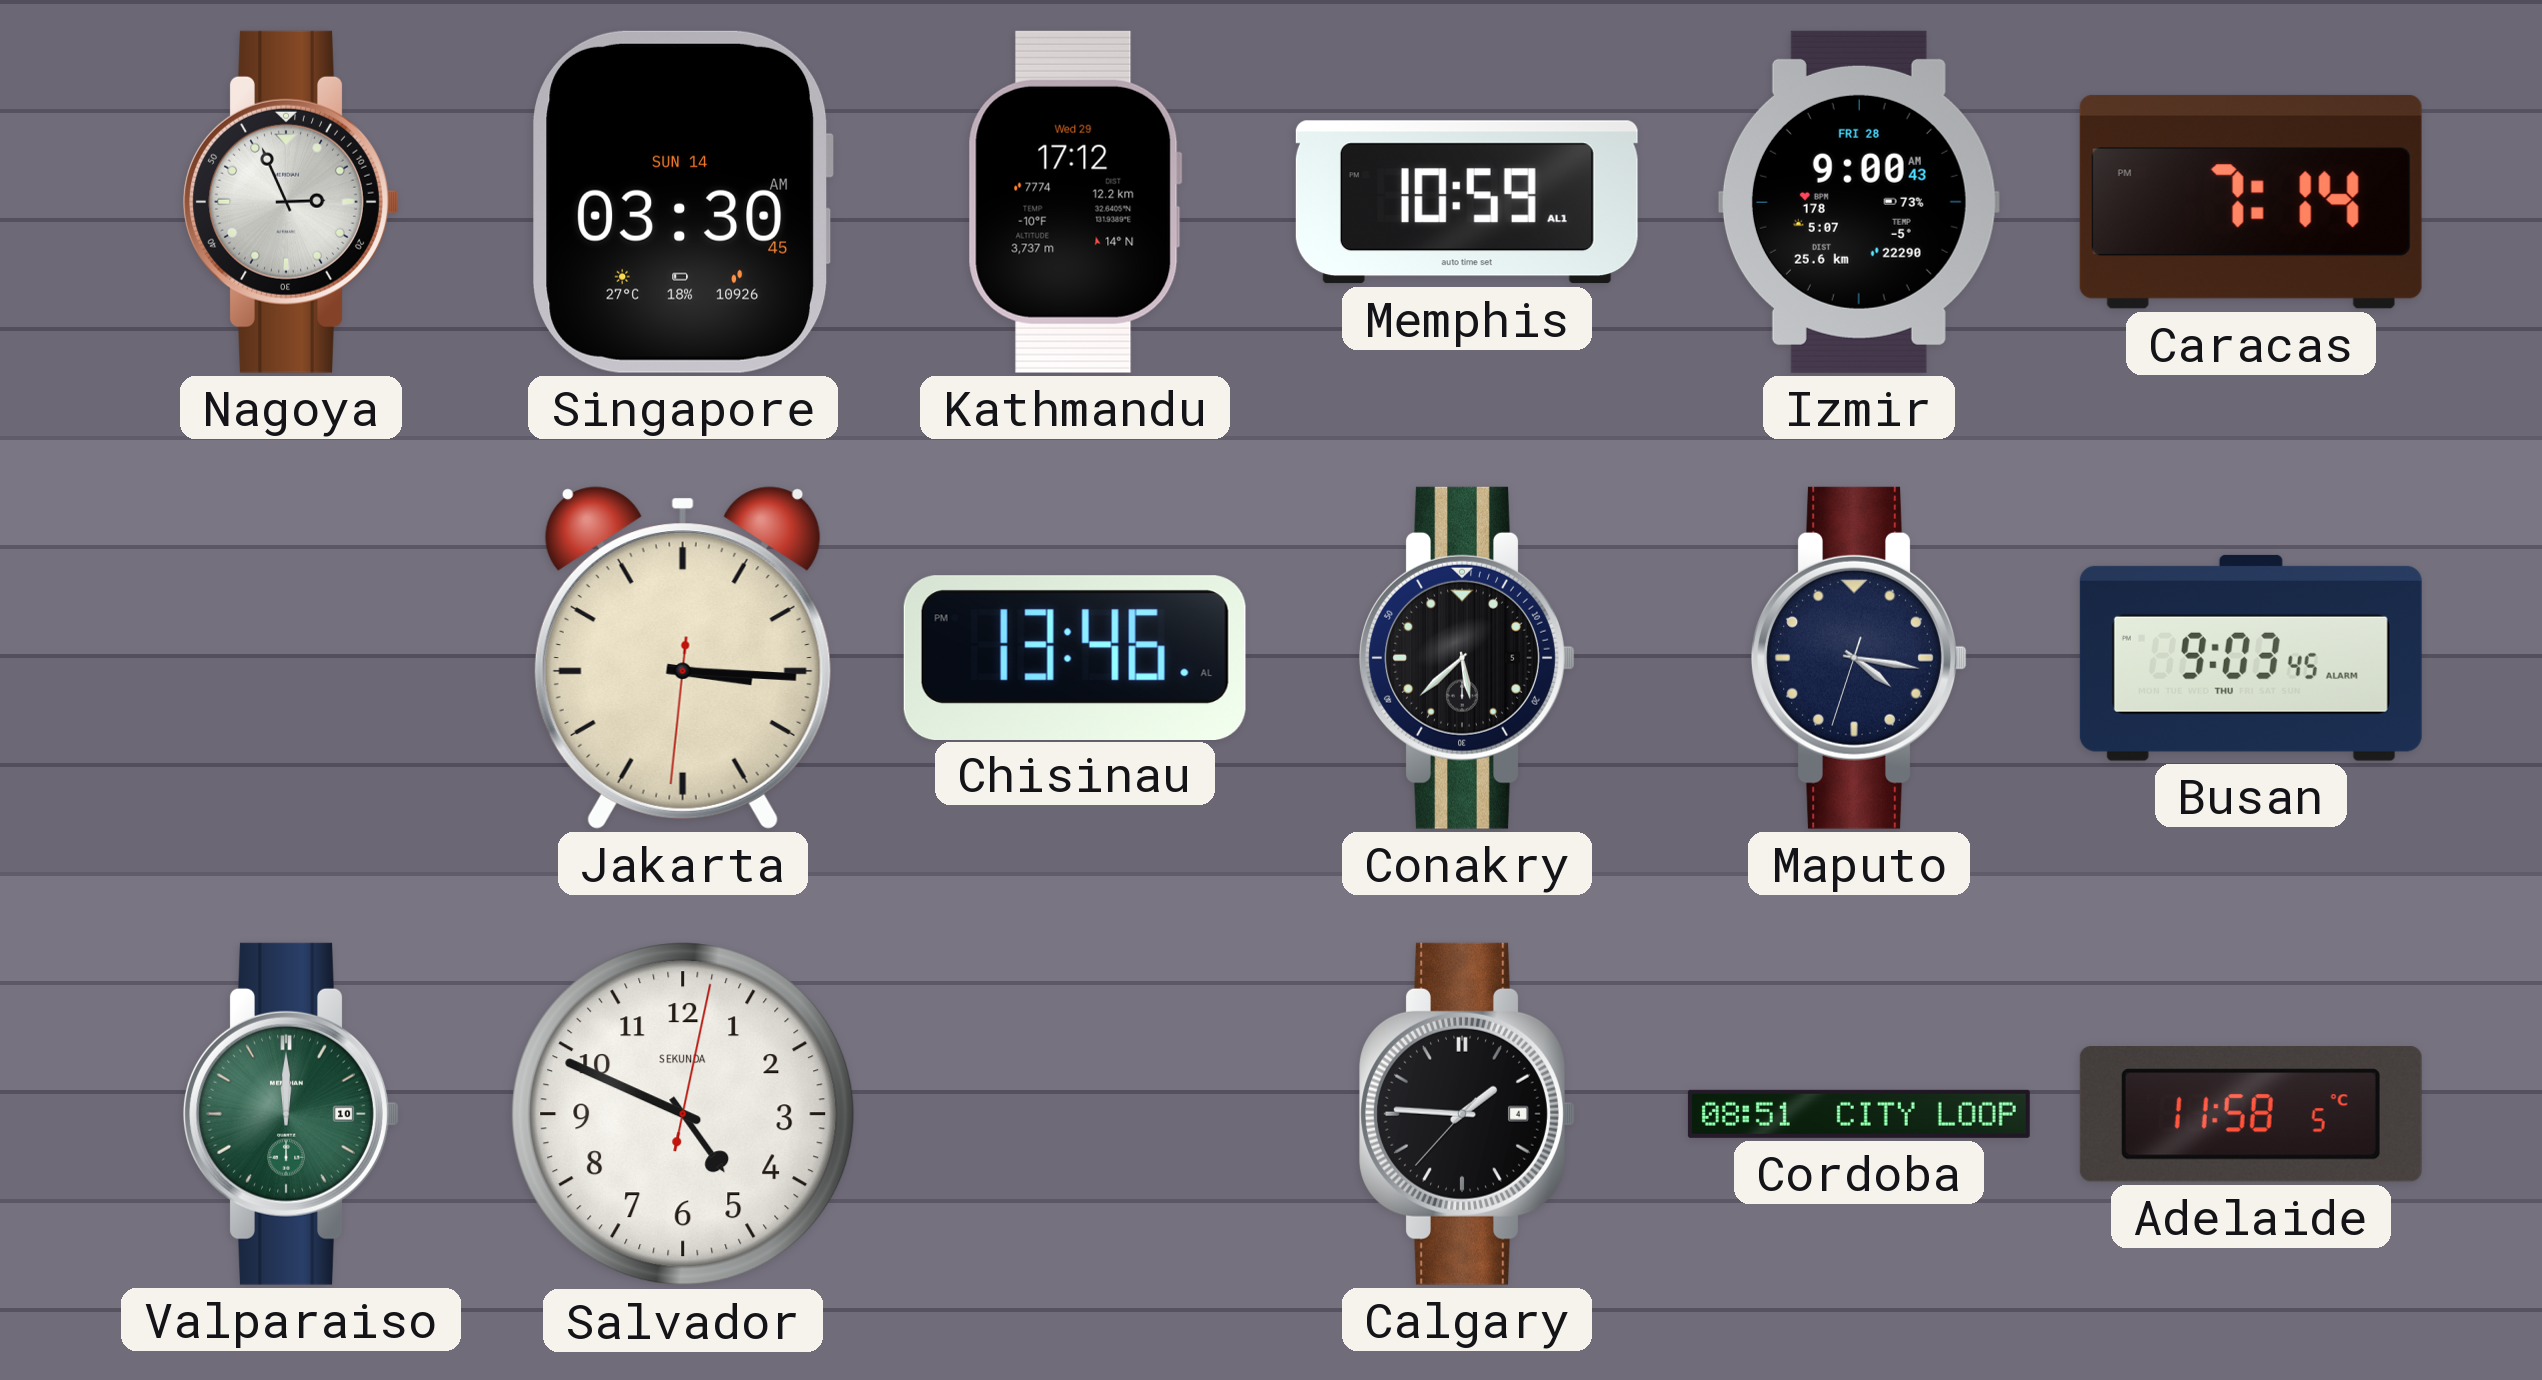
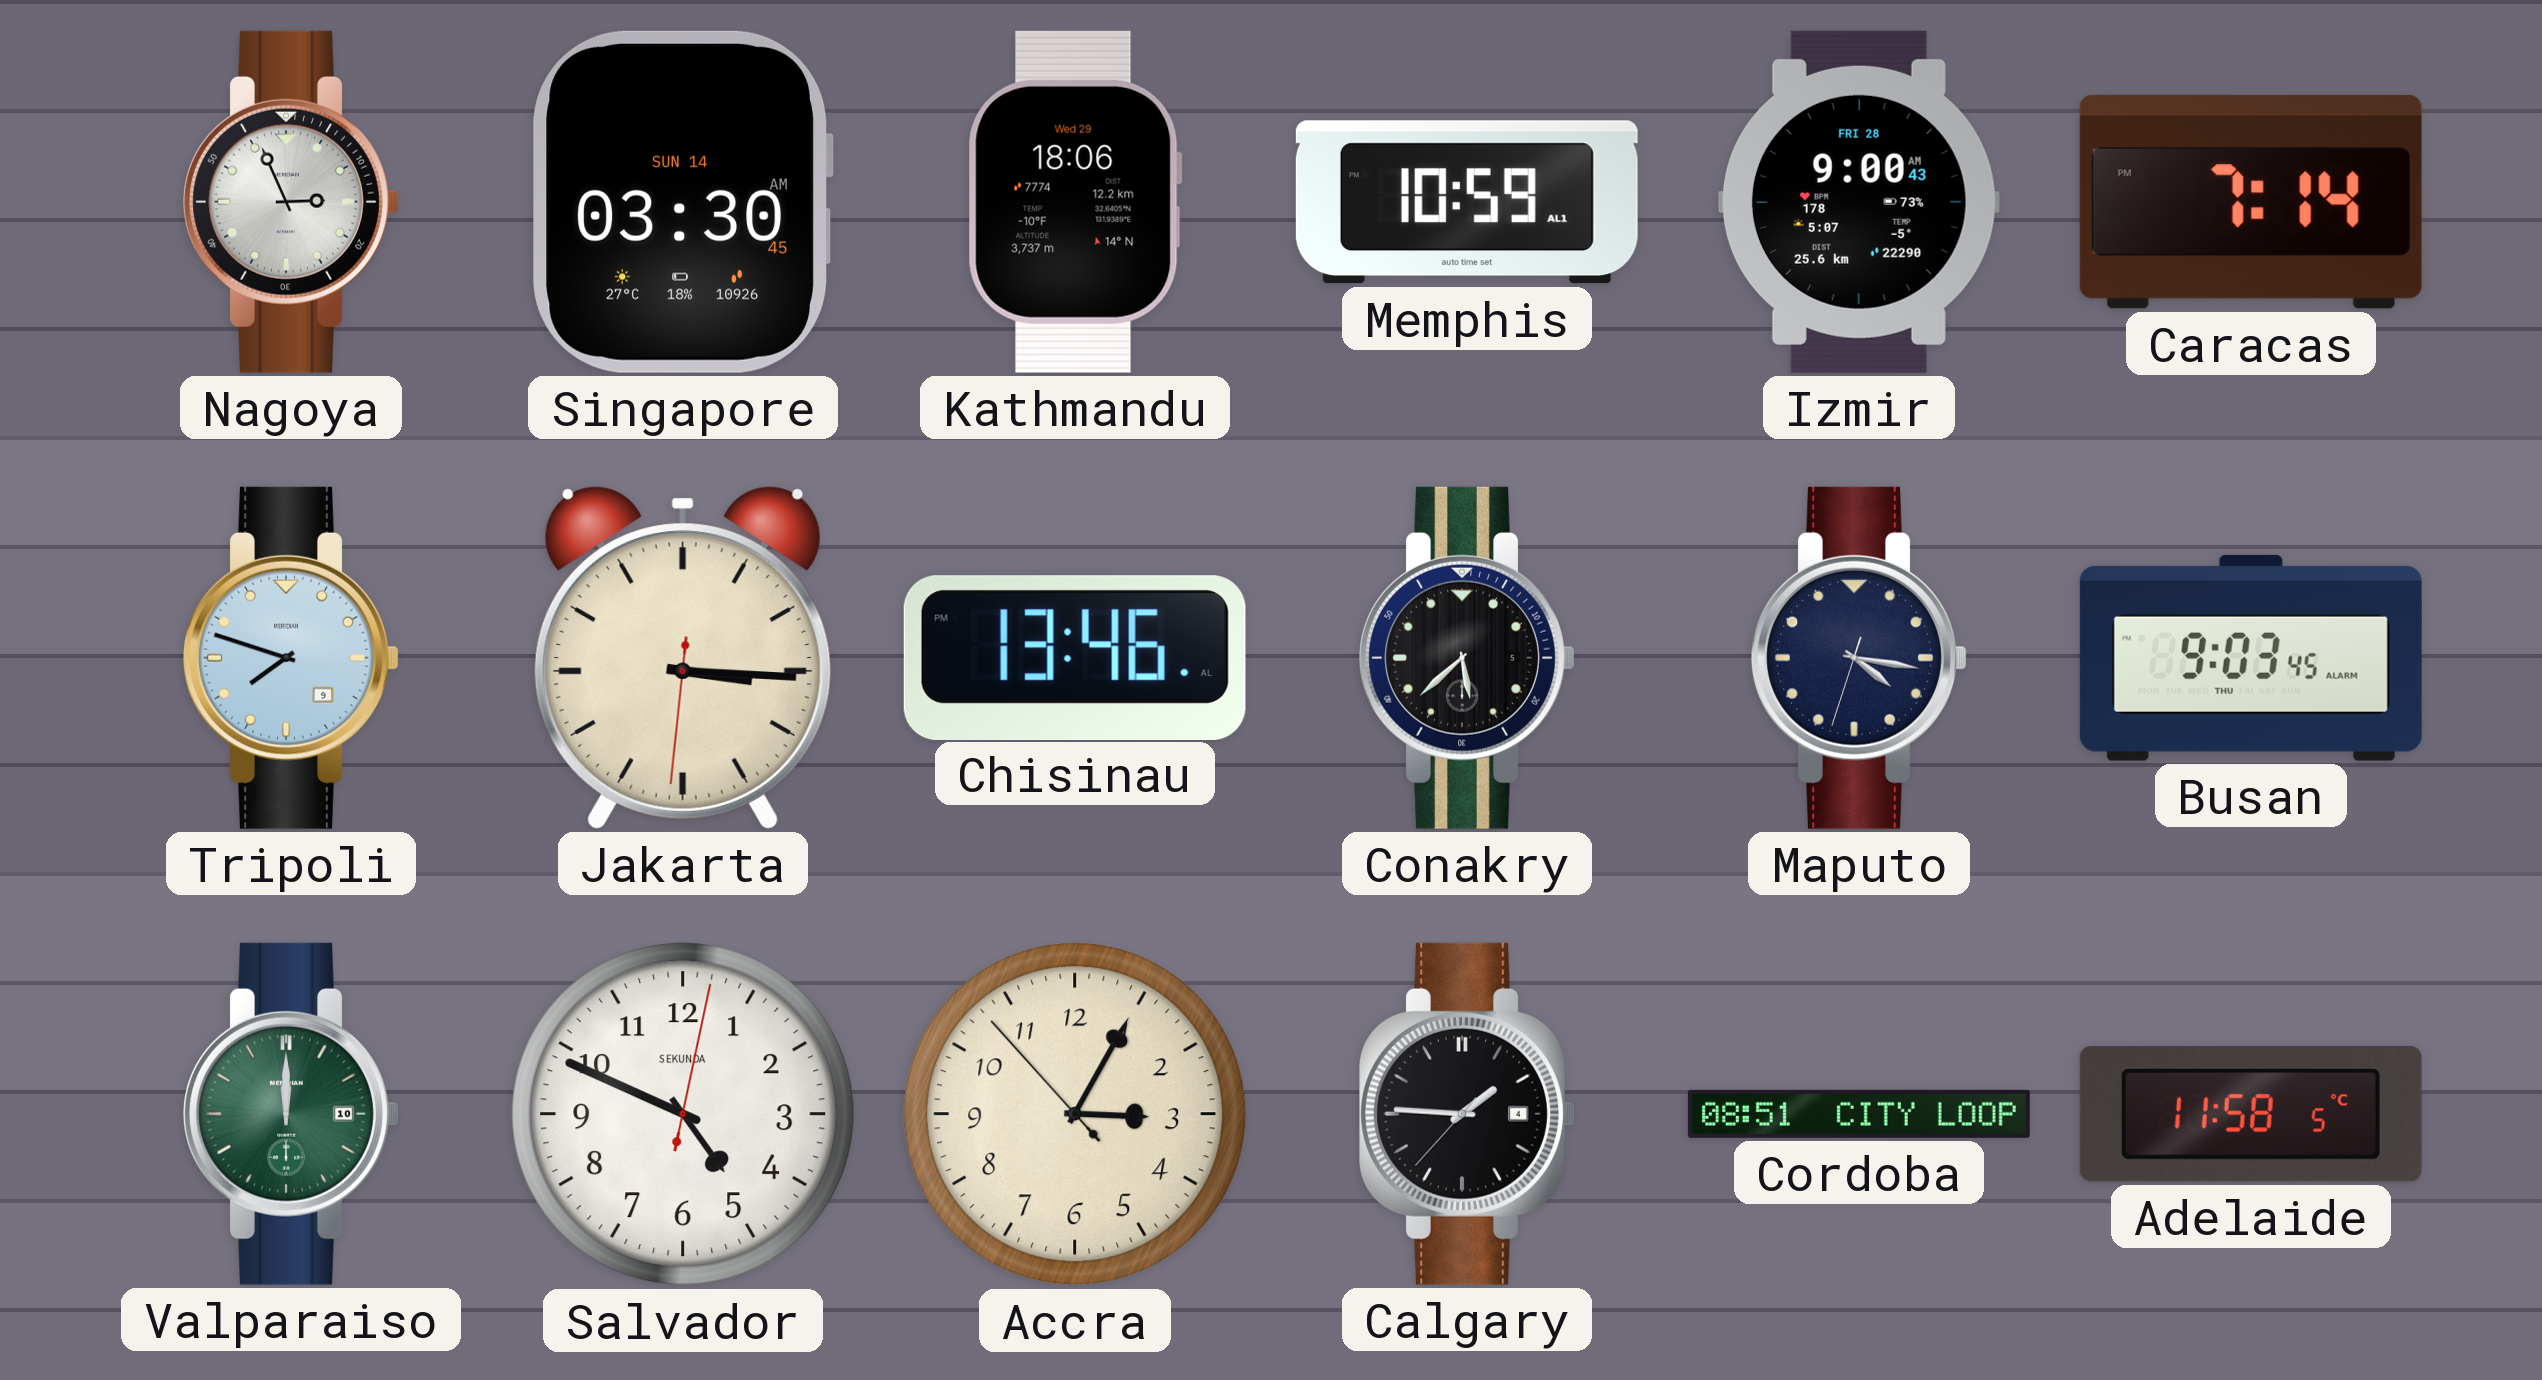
Kathmandu: 17:12 -> 18:06
Tripoli: none -> 7:48
Accra: none -> 3:04
